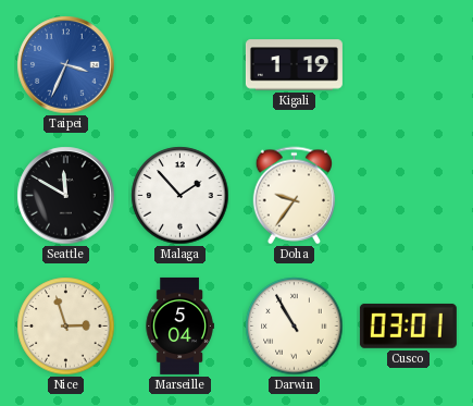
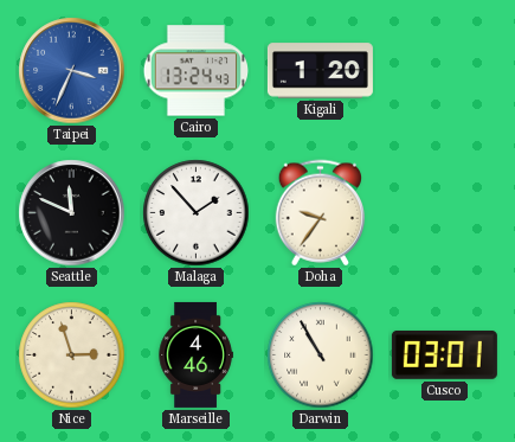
Cairo: none -> 13:24
Kigali: 1:19 -> 1:20
Seattle: 11:50 -> 11:49
Marseille: 5:04 -> 4:46
